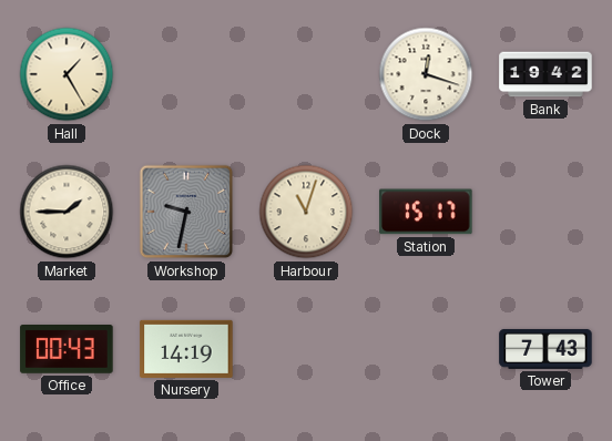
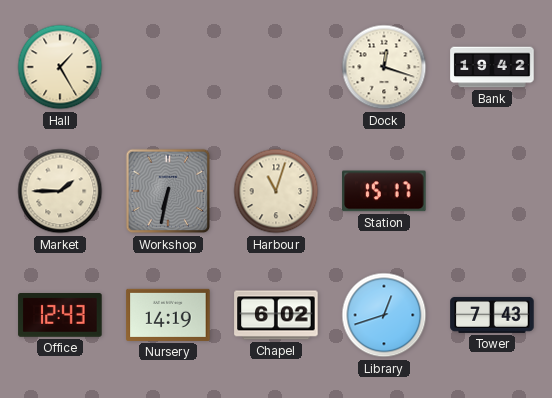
Workshop: 9:32 -> 6:32
Office: 00:43 -> 12:43
Chapel: none -> 6:02
Library: none -> 12:42
